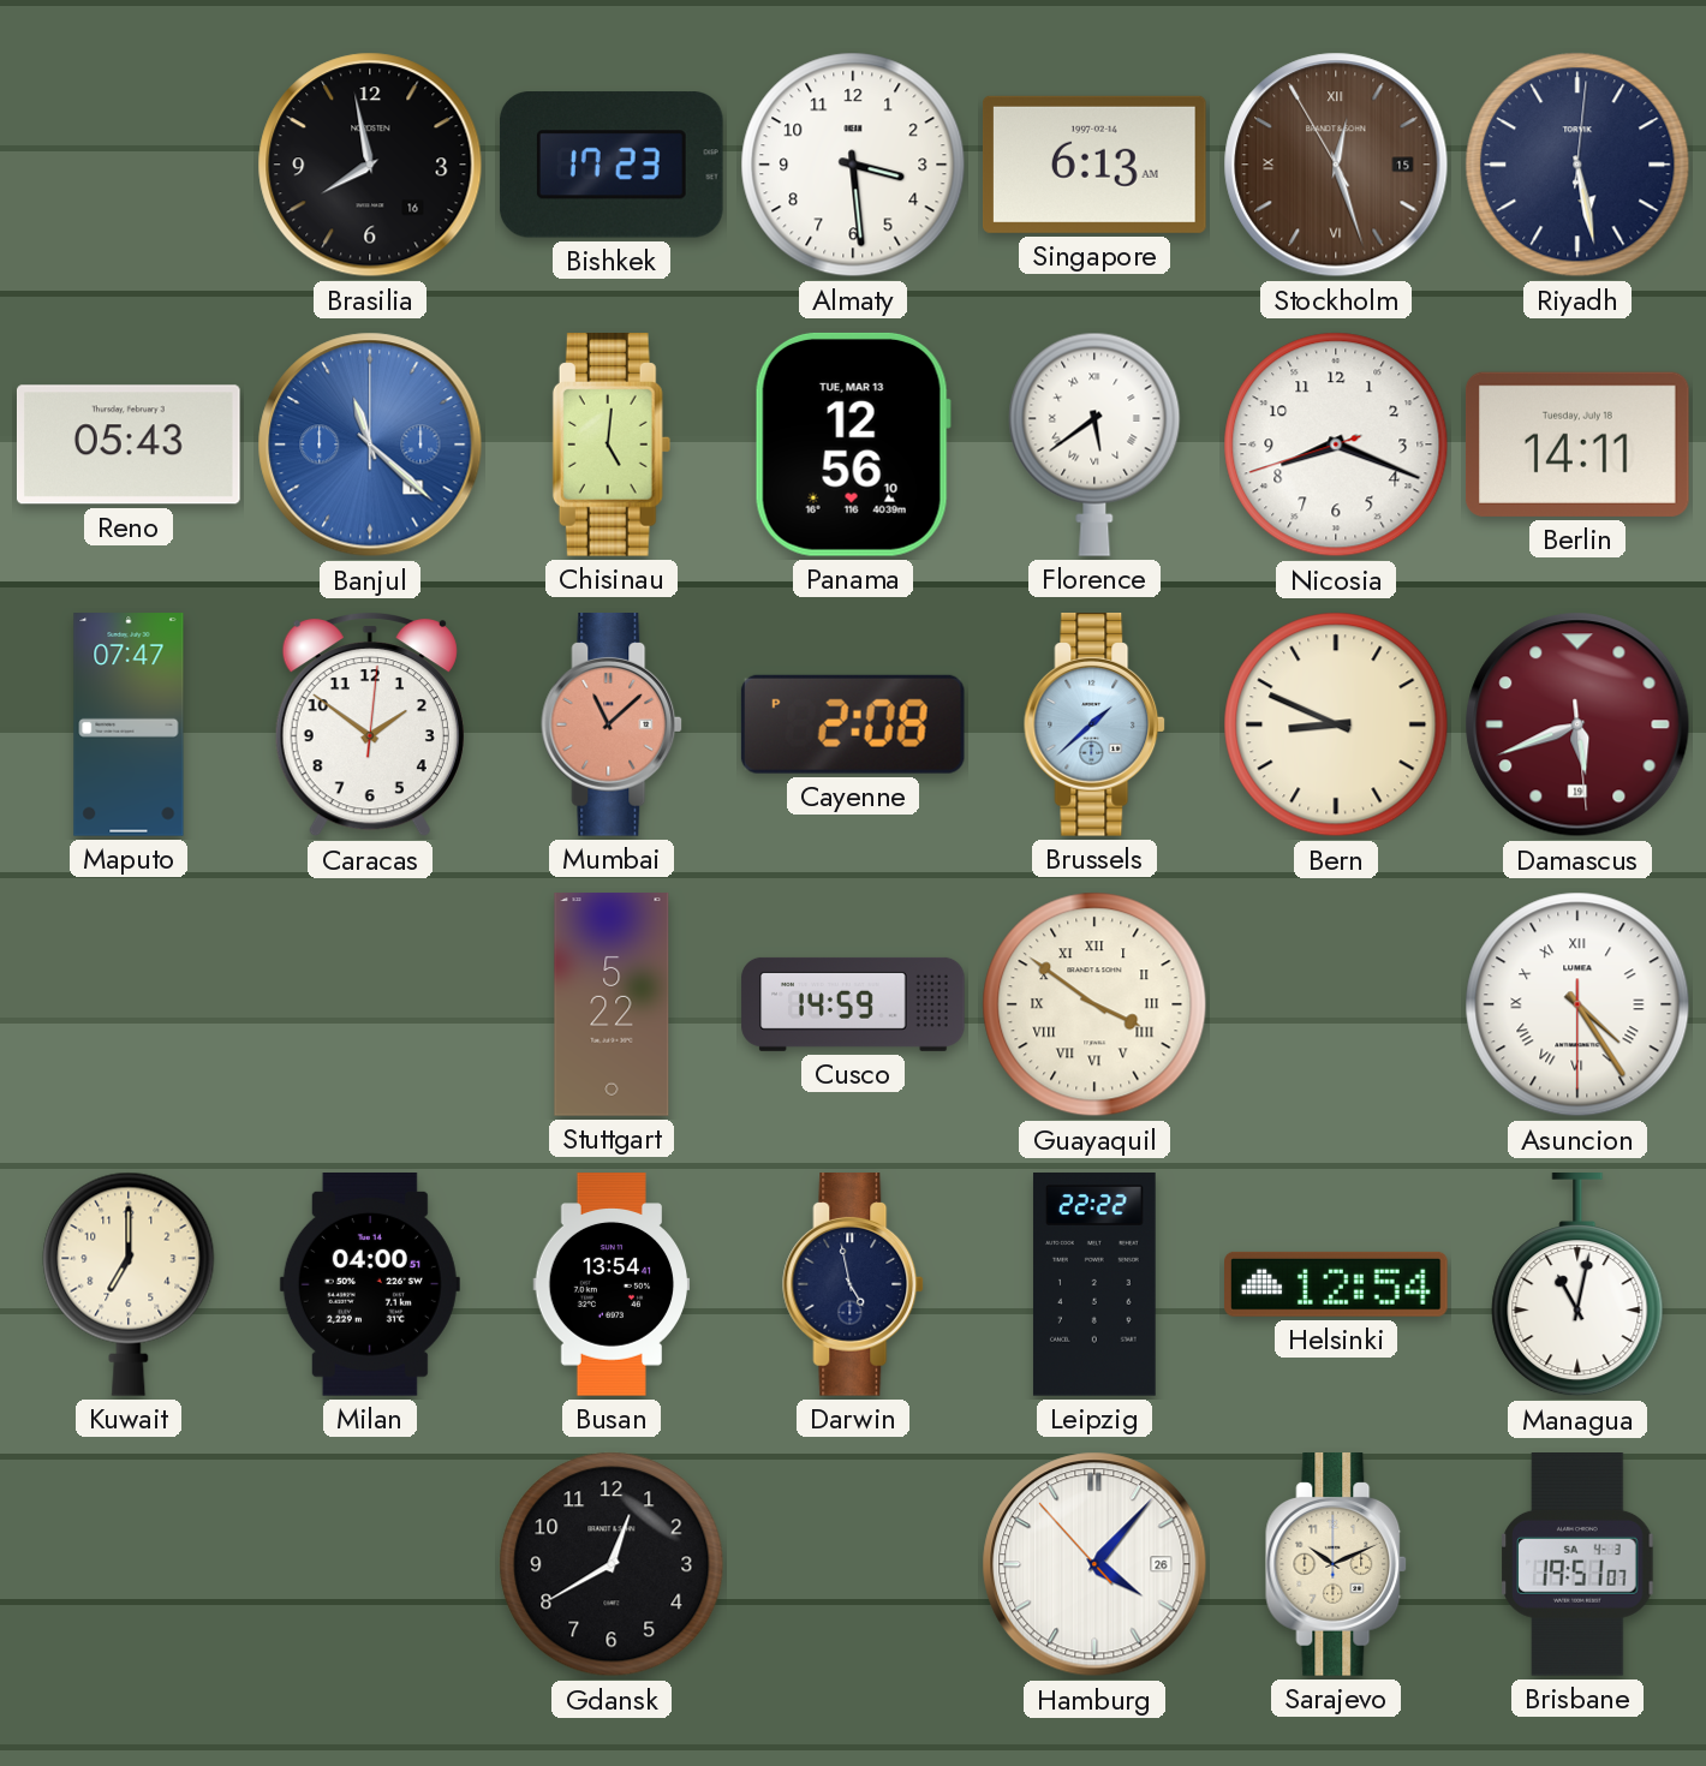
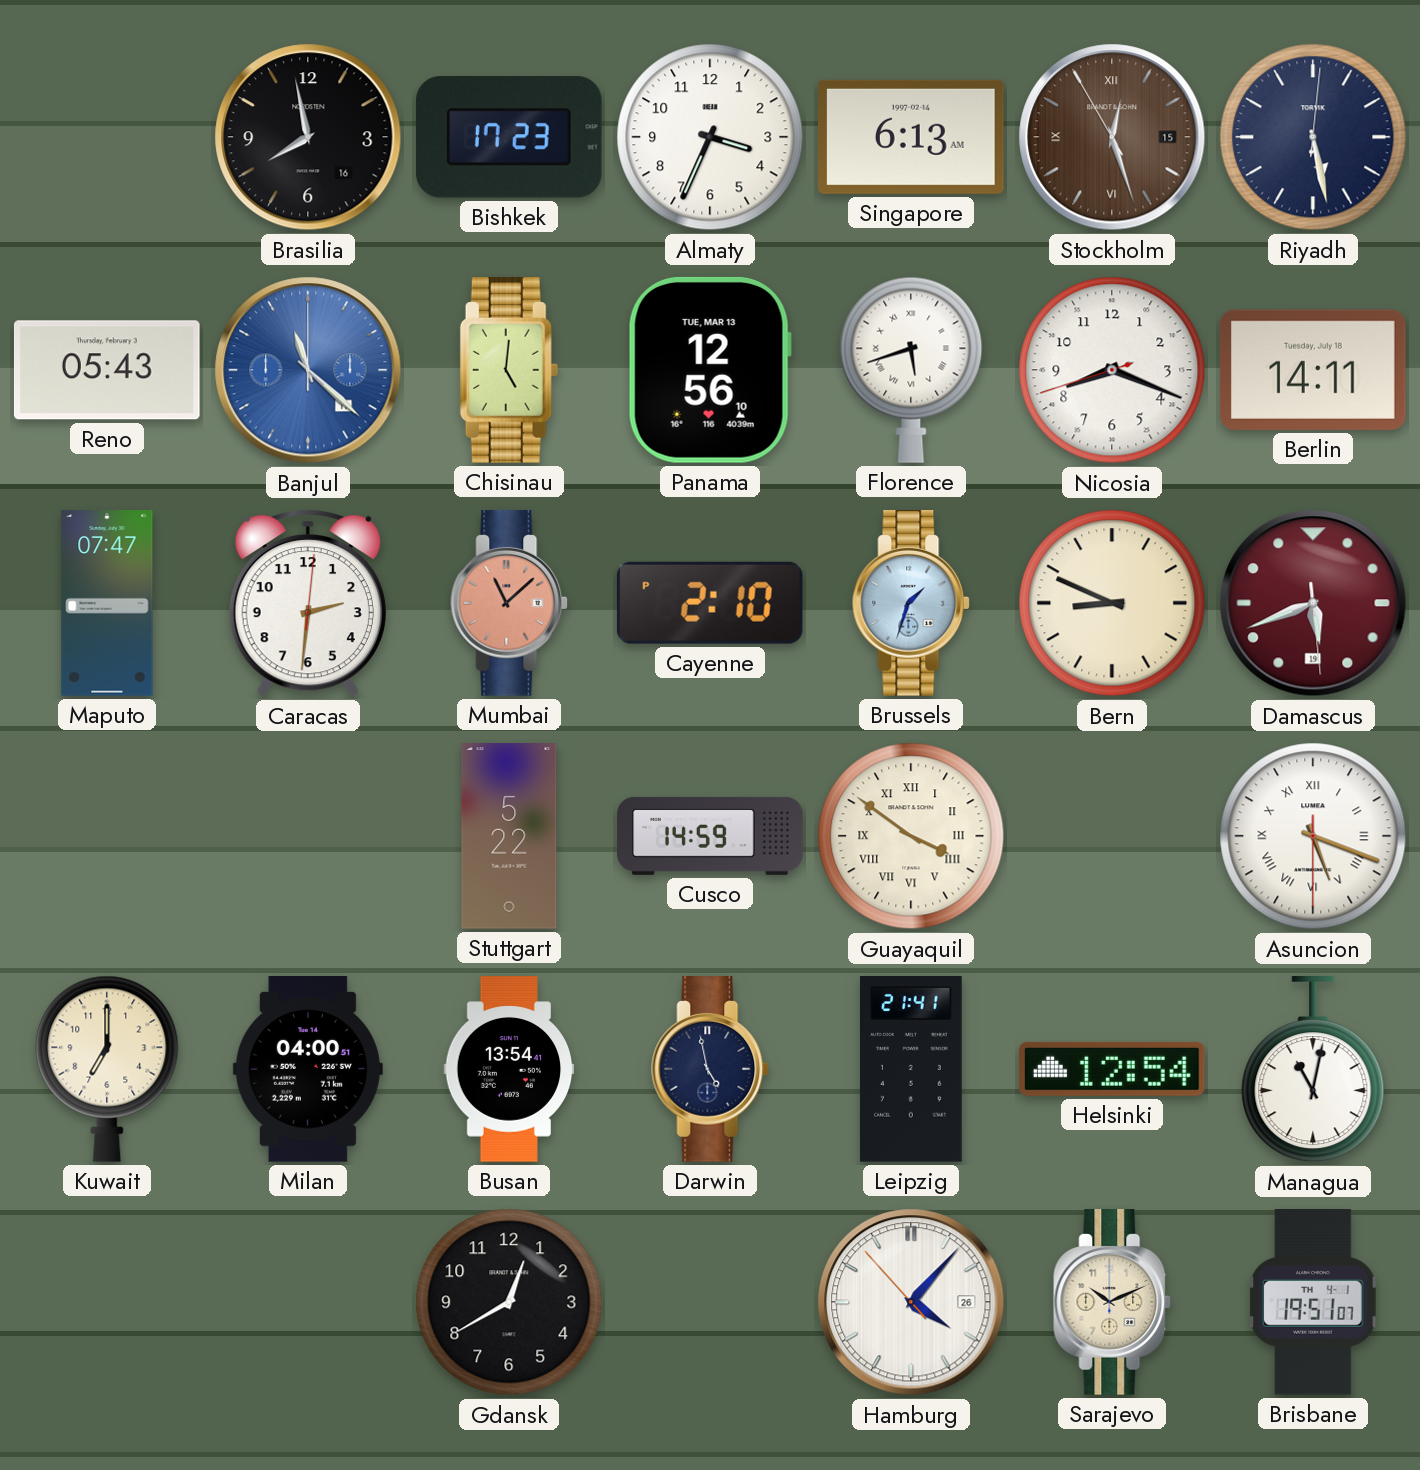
Almaty: 3:29 -> 3:34
Florence: 5:39 -> 5:42
Caracas: 1:51 -> 2:31
Cayenne: 2:08 -> 2:10
Brussels: 1:38 -> 1:33
Asuncion: 4:24 -> 5:18
Leipzig: 22:22 -> 21:41
Brisbane date: SA 4-3 -> TH 4-1
